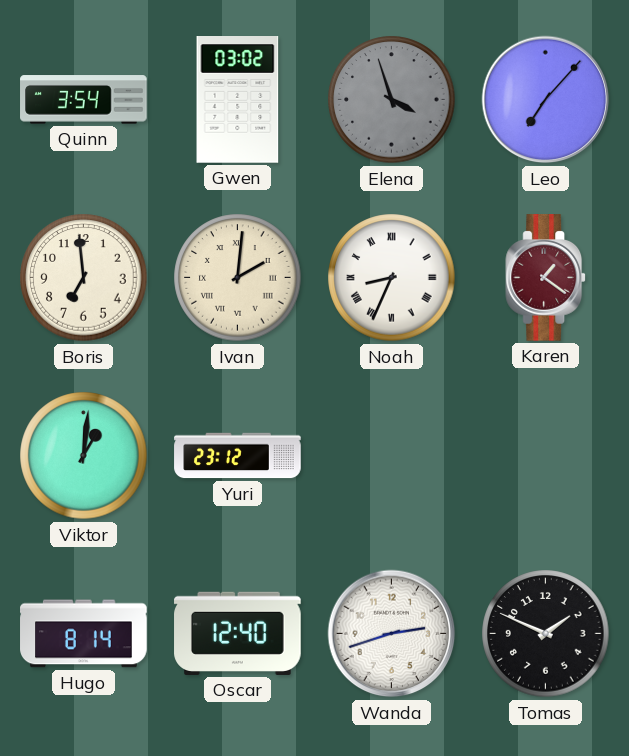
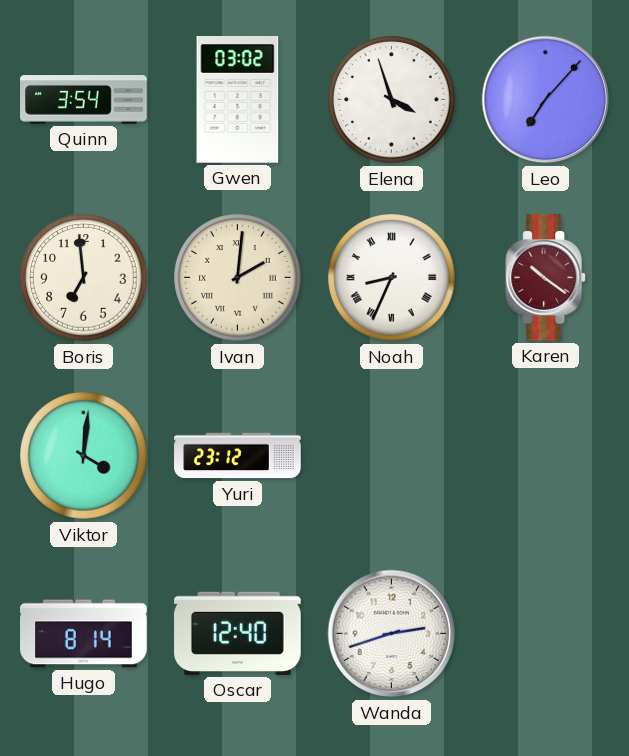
Elena dial: grey -> white
Karen: 1:21 -> 10:21
Viktor: 1:01 -> 4:01
Tomas: 1:49 -> none
